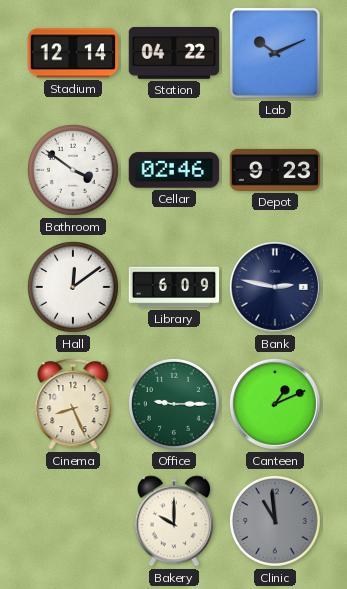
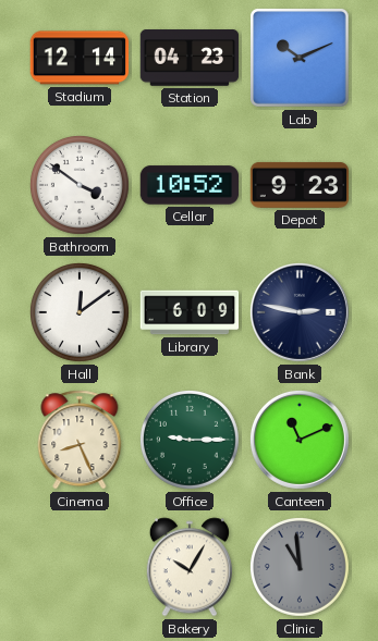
Station: 04:22 -> 04:23
Cellar: 02:46 -> 10:52
Canteen: 1:11 -> 11:11
Bakery: 10:00 -> 10:05
